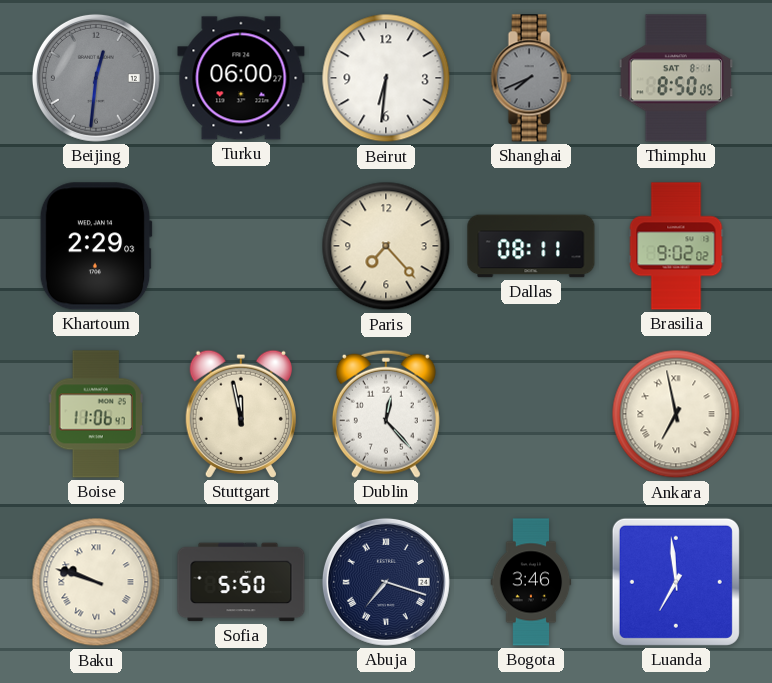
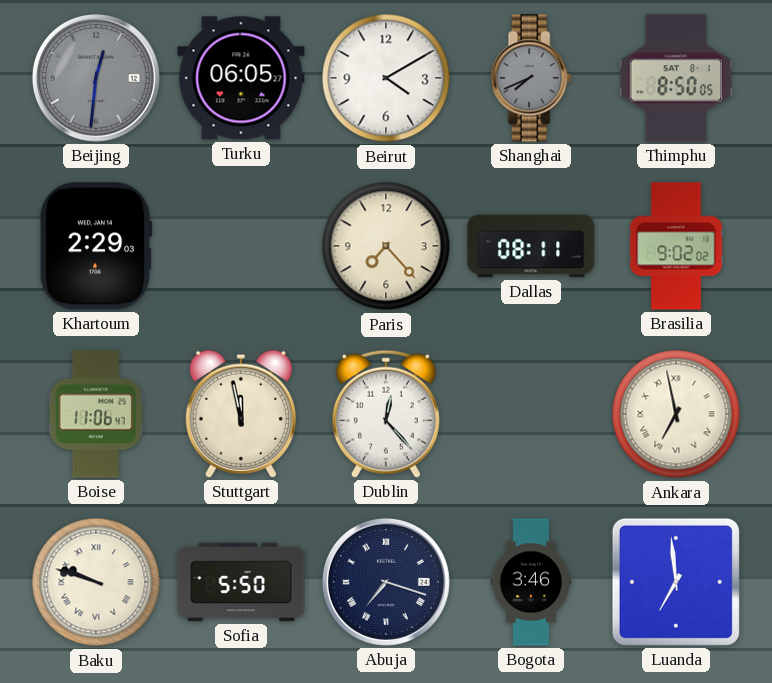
Turku: 06:00 -> 06:05
Beirut: 6:31 -> 4:10
